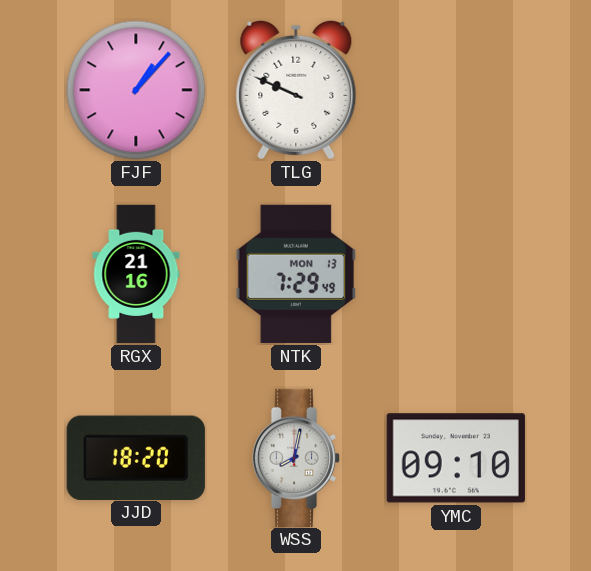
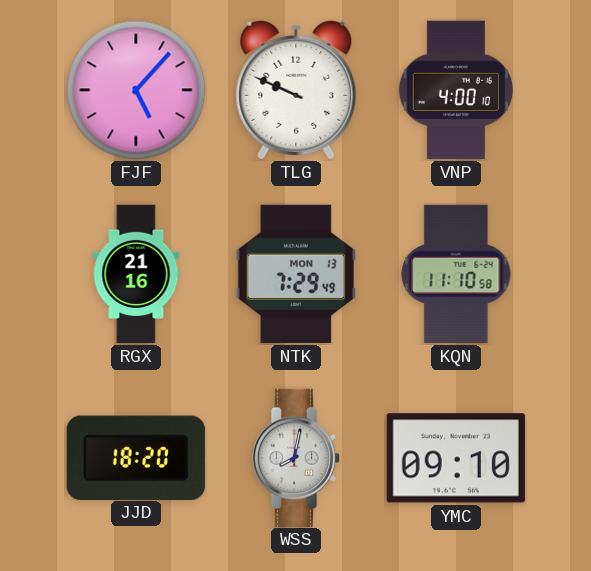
FJF: 1:07 -> 5:07
VNP: none -> 4:00
KQN: none -> 11:10
